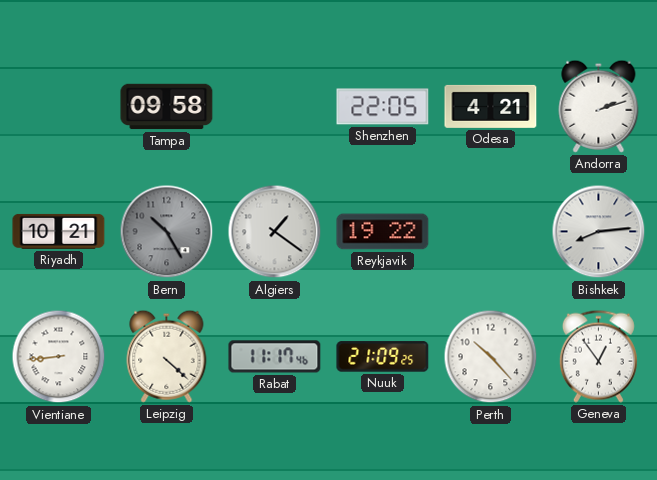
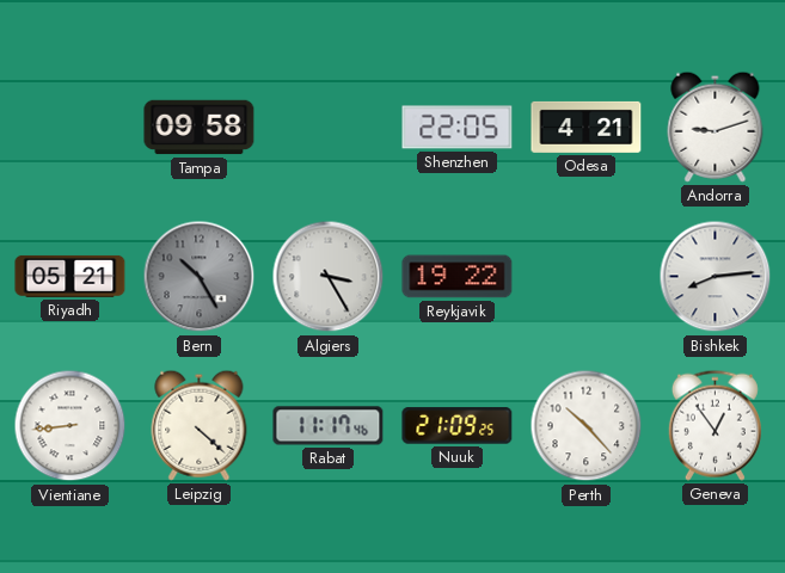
Andorra: 2:12 -> 9:12
Riyadh: 10:21 -> 05:21
Algiers: 1:21 -> 3:25
